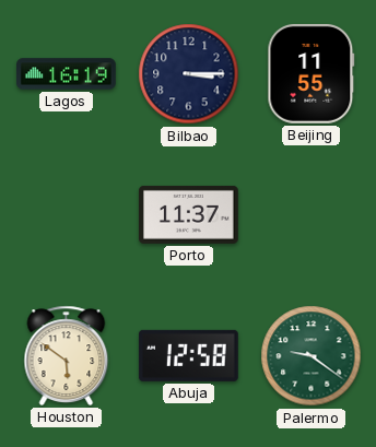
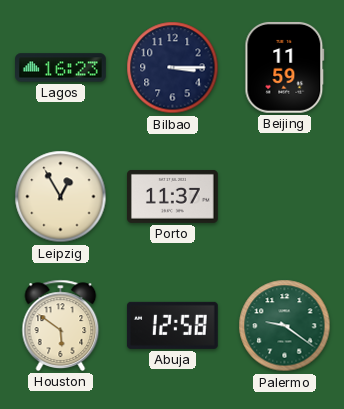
Lagos: 16:19 -> 16:23
Beijing: 11:55 -> 11:59
Leipzig: none -> 12:55
